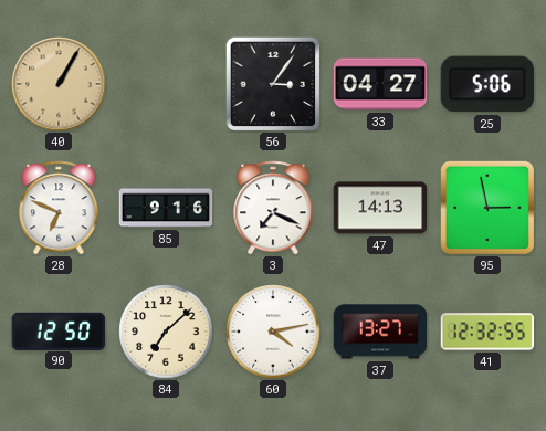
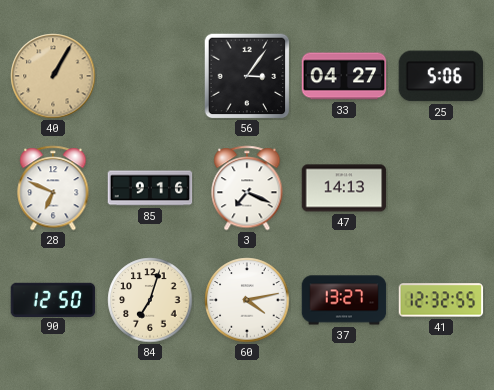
95: 2:58 -> none
84: 7:08 -> 7:03
